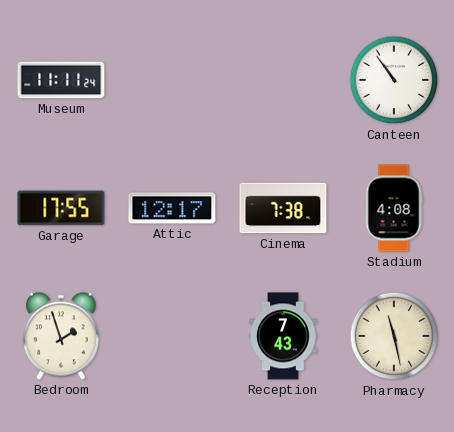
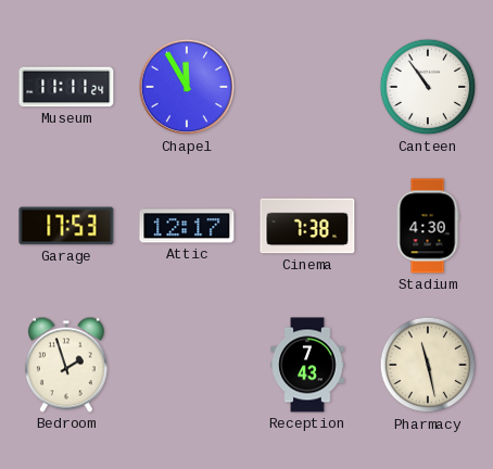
Chapel: none -> 11:55
Garage: 17:55 -> 17:53
Stadium: 4:08 -> 4:30
